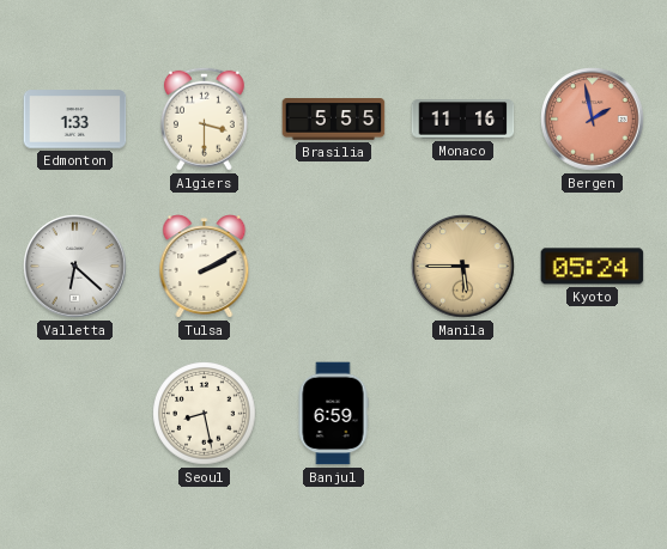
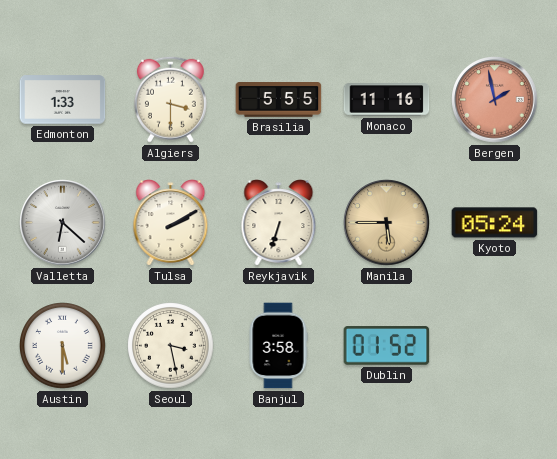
Reykjavik: none -> 6:33
Austin: none -> 5:30
Seoul: 8:28 -> 3:28
Banjul: 6:59 -> 3:58
Dublin: none -> 01:52
